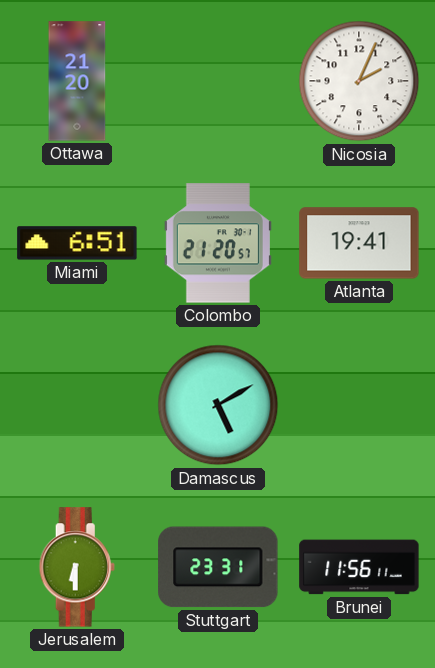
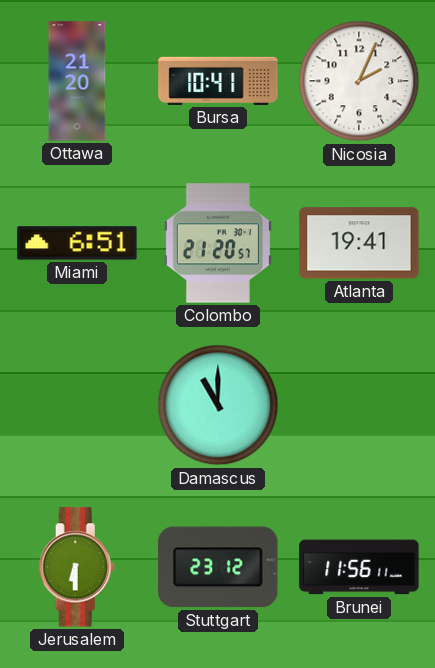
Bursa: none -> 10:41
Damascus: 5:10 -> 11:00
Stuttgart: 23:31 -> 23:12
